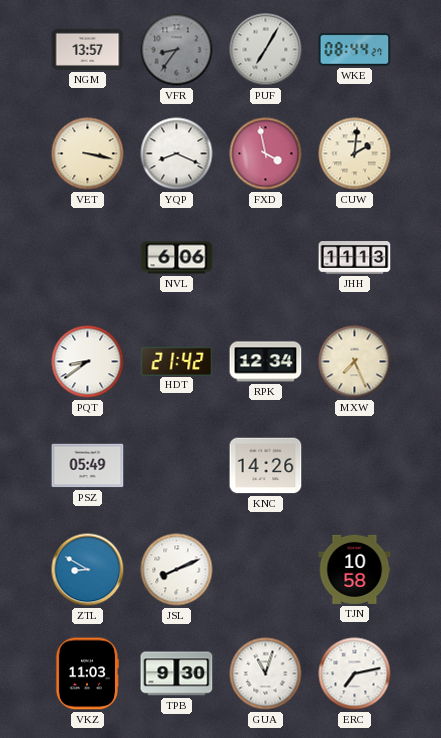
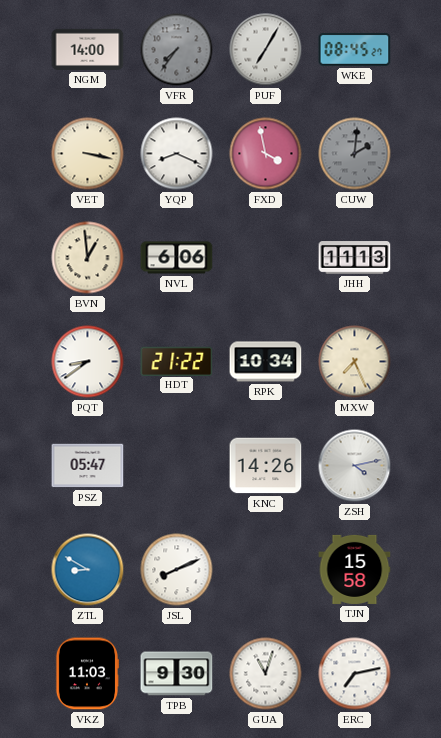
NGM: 13:57 -> 14:00
VFR: 8:36 -> 7:36
WKE: 08:44 -> 08:45
CUW dial: cream -> grey
BVN: none -> 12:59
HDT: 21:42 -> 21:22
RPK: 12:34 -> 10:34
PSZ: 05:49 -> 05:47
ZSH: none -> 4:13
TJN: 10:58 -> 15:58
